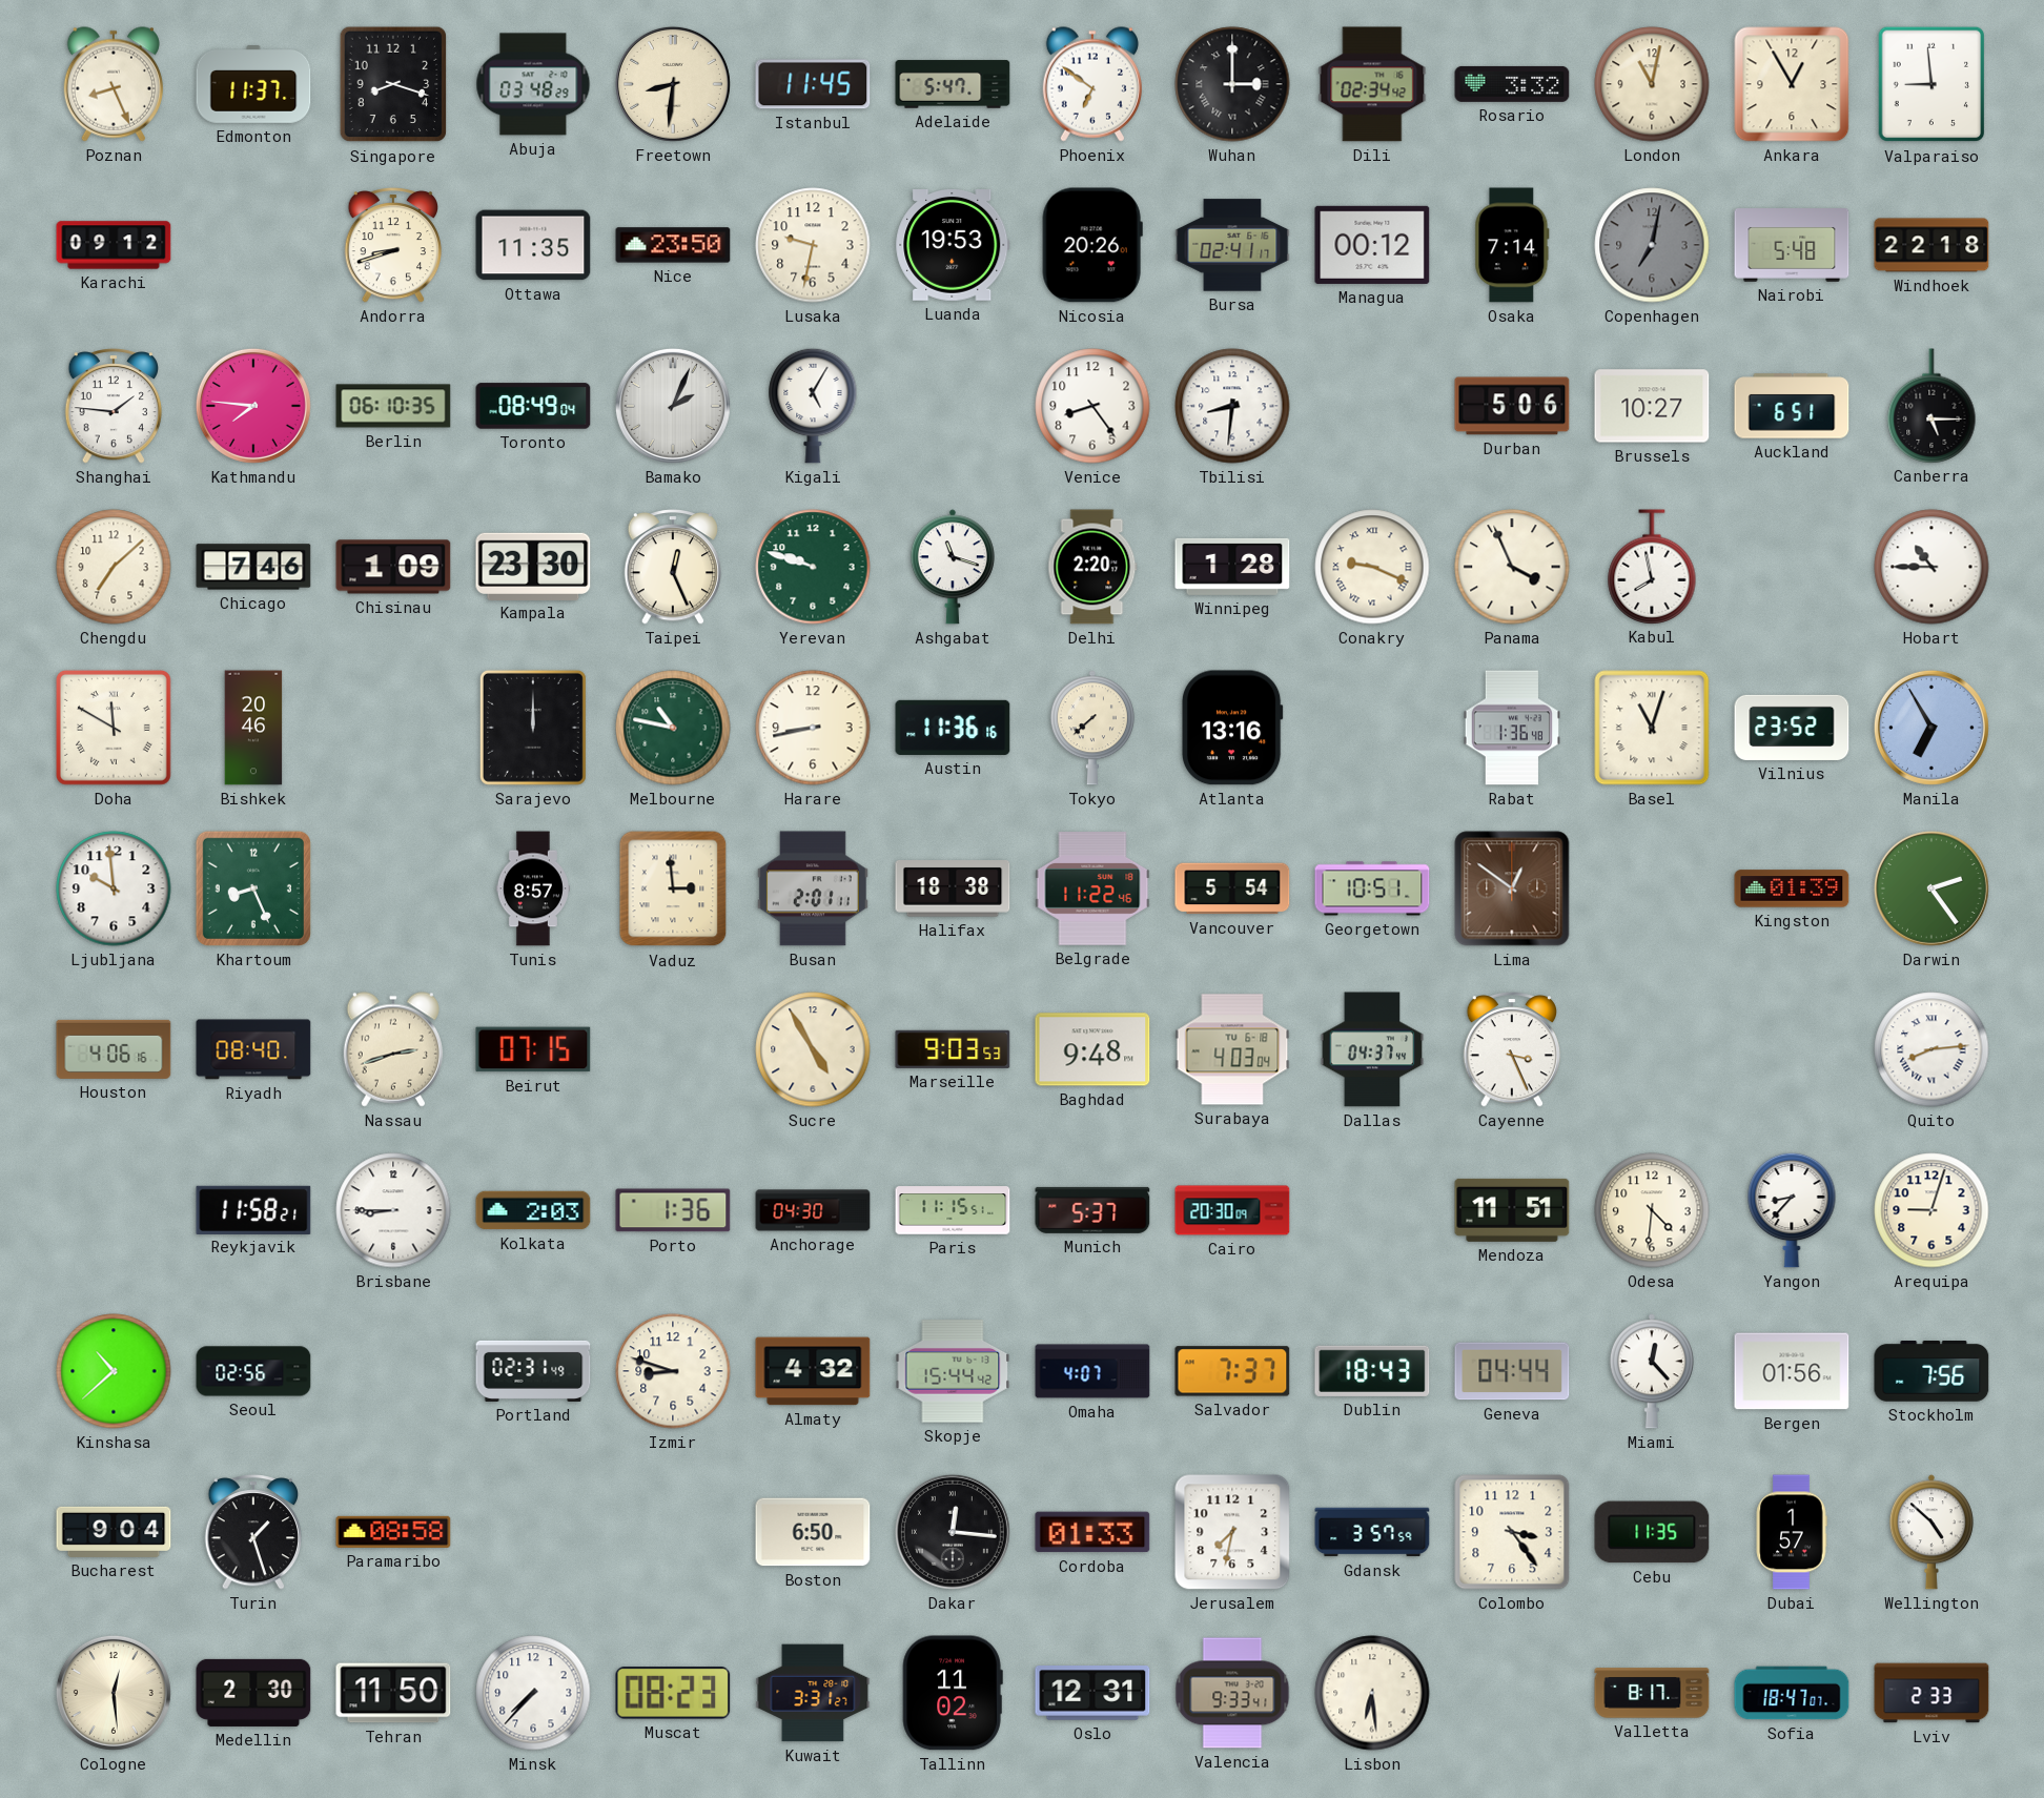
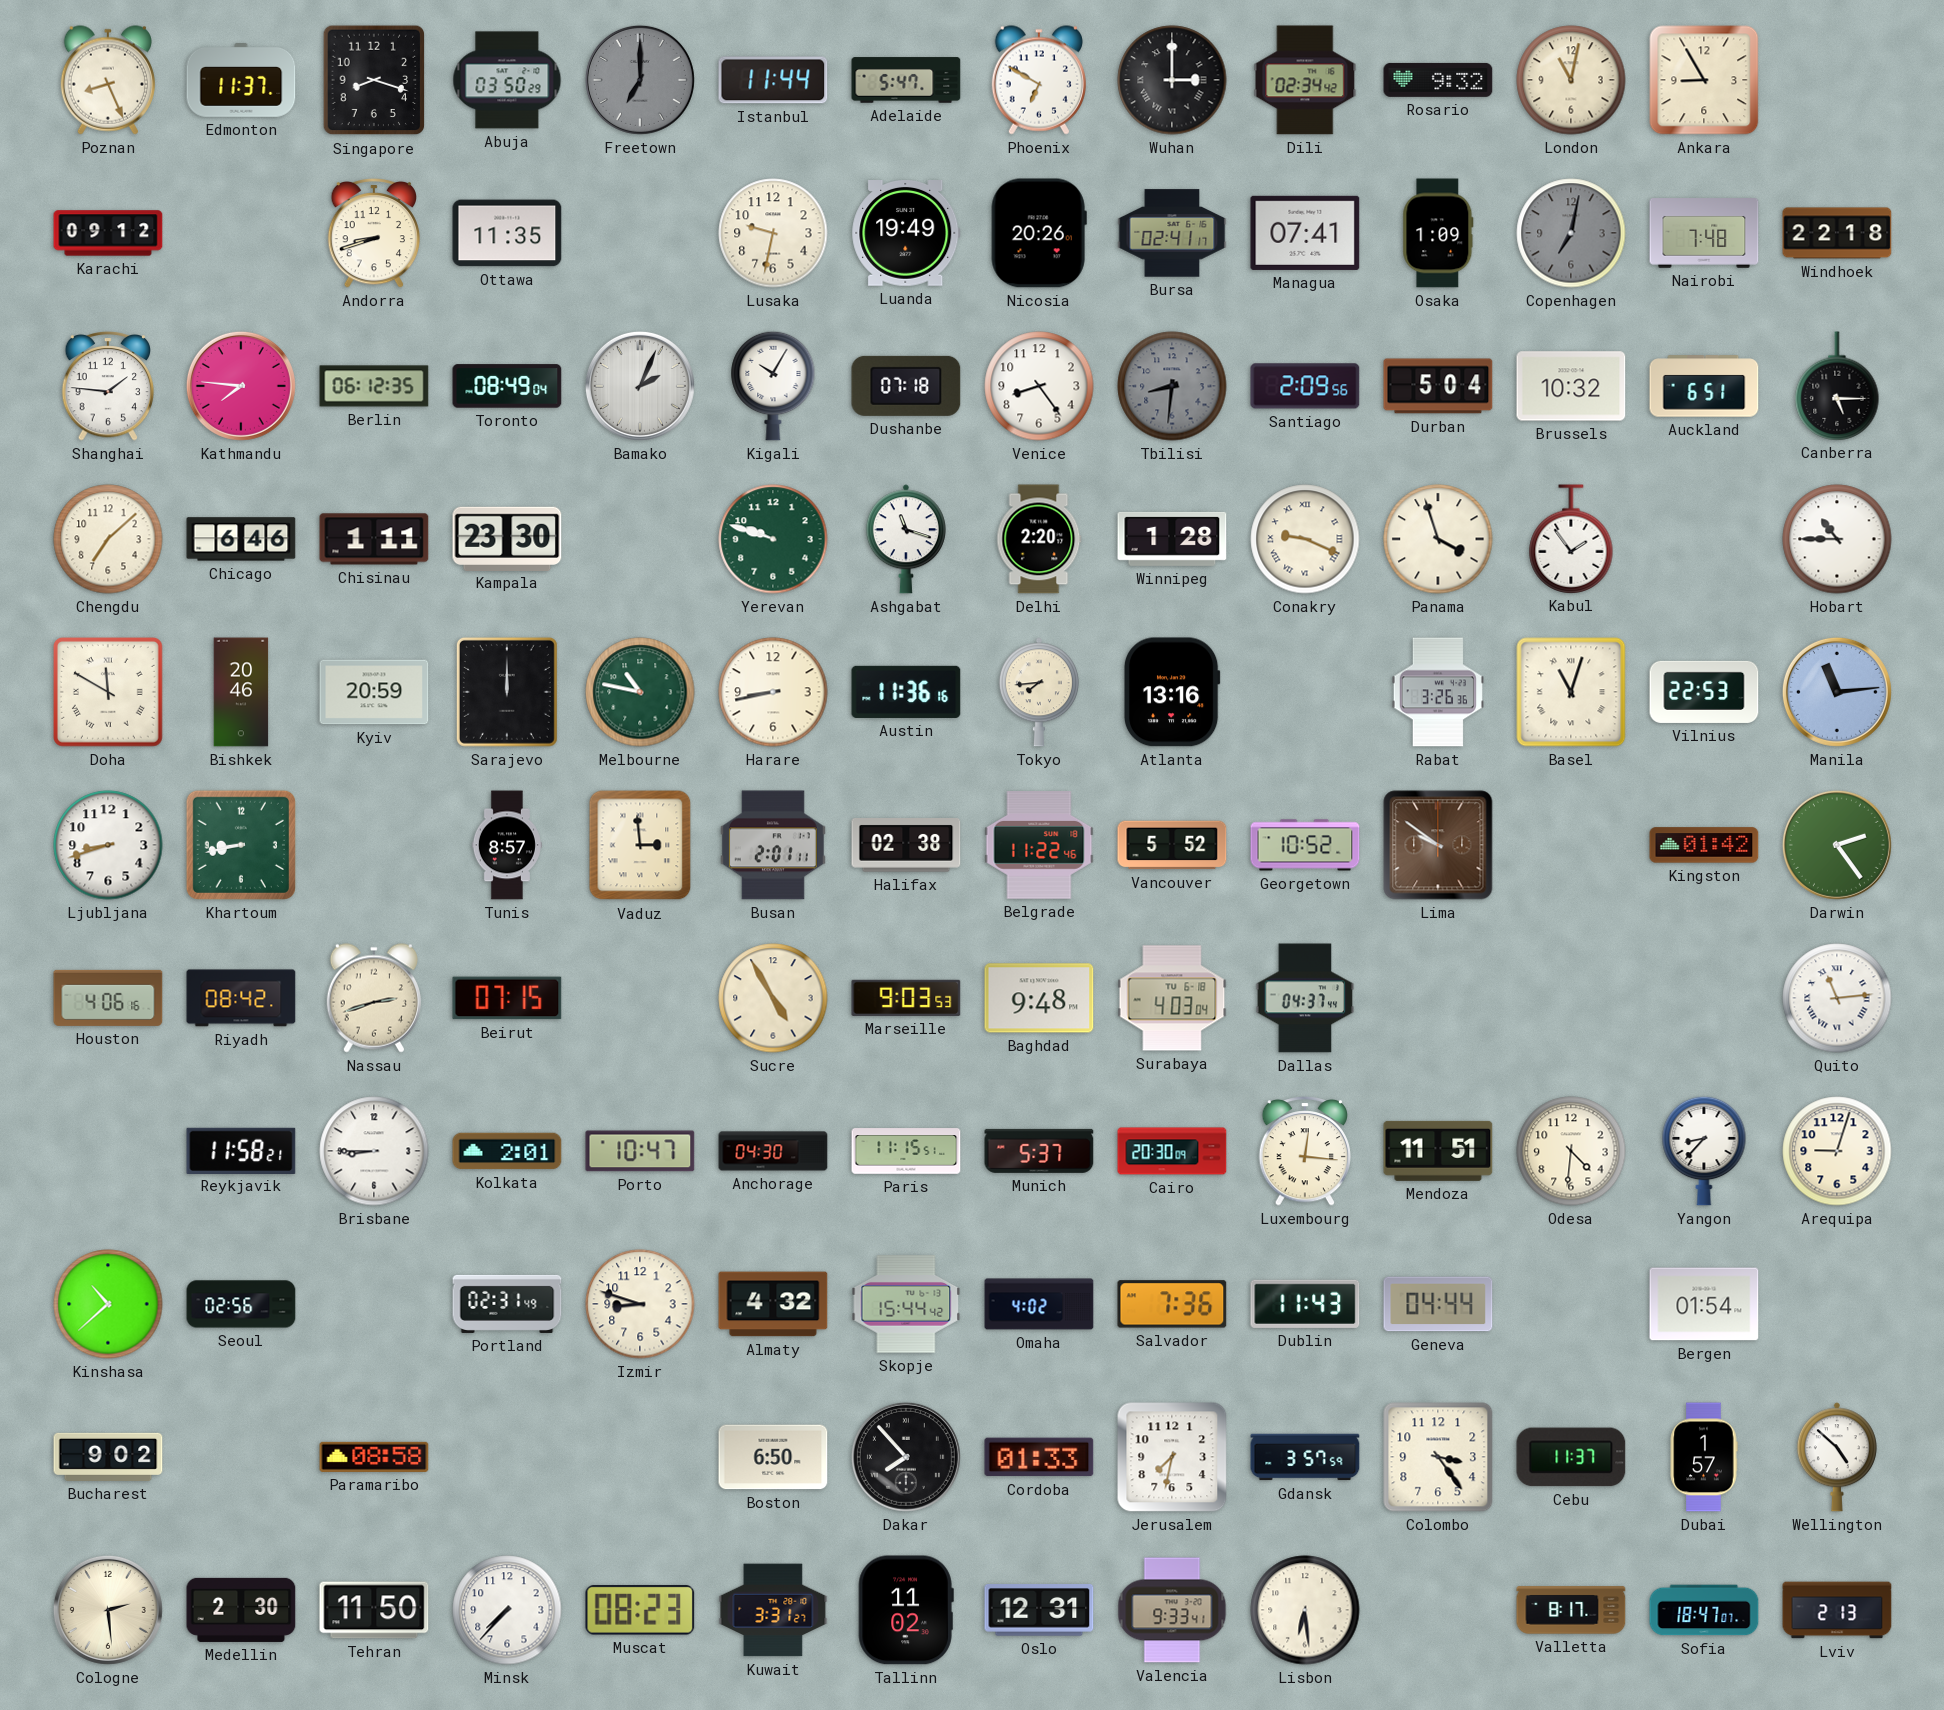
Abuja: 03:48 -> 03:50
Freetown: 8:31 -> 7:00
Freetown dial: cream -> grey
Istanbul: 11:45 -> 11:44
Phoenix: 6:51 -> 6:50
Rosario: 3:32 -> 9:32
Ankara: 12:55 -> 8:55
Valparaiso: 8:59 -> none
Nice: 23:50 -> none
Luanda: 19:53 -> 19:49
Managua: 00:12 -> 07:41
Osaka: 7:14 -> 1:09
Nairobi: 5:48 -> 7:48
Berlin: 06:10 -> 06:12
Kigali: 5:05 -> 10:05
Dushanbe: none -> 07:18
Tbilisi dial: white -> grey
Santiago: none -> 2:09
Durban: 5:06 -> 5:04
Brussels: 10:27 -> 10:32
Chicago: 7:46 -> 6:46
Chisinau: 1:09 -> 1:11
Taipei: 12:26 -> none
Panama: 3:56 -> 3:57
Kabul: 7:58 -> 1:54
Kyiv: none -> 20:59
Tokyo: 7:38 -> 7:44
Rabat: 1:36 -> 3:26
Vilnius: 23:52 -> 22:53
Manila: 6:55 -> 11:14
Ljubljana: 9:59 -> 8:42
Khartoum: 8:26 -> 8:43
Halifax: 18:38 -> 02:38
Vancouver: 5:54 -> 5:52
Georgetown: 10:51 -> 10:52
Lima: 12:51 -> 9:51
Kingston: 01:39 -> 01:42
Riyadh: 08:40 -> 08:42
Cayenne: 3:26 -> none
Quito: 8:14 -> 11:14
Kolkata: 2:03 -> 2:01
Porto: 1:36 -> 10:47
Luxembourg: none -> 12:16
Omaha: 4:07 -> 4:02
Salvador: 7:37 -> 7:36
Dublin: 18:43 -> 11:43
Miami: 12:23 -> none
Bergen: 01:56 -> 01:54
Stockholm: 7:56 -> none
Bucharest: 9:04 -> 9:02
Turin: 1:27 -> none
Dakar: 12:16 -> 7:53
Cebu: 11:35 -> 11:37
Cologne: 12:29 -> 2:29
Lviv: 2:33 -> 2:13
